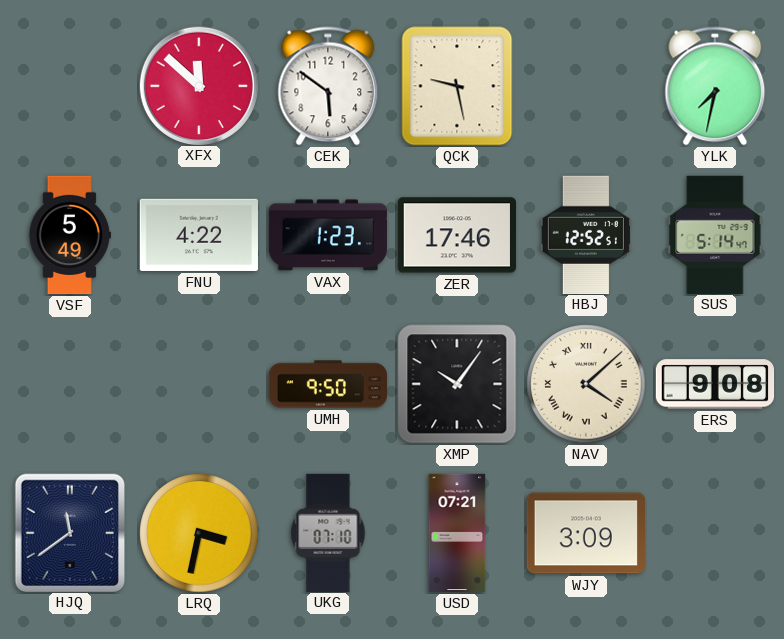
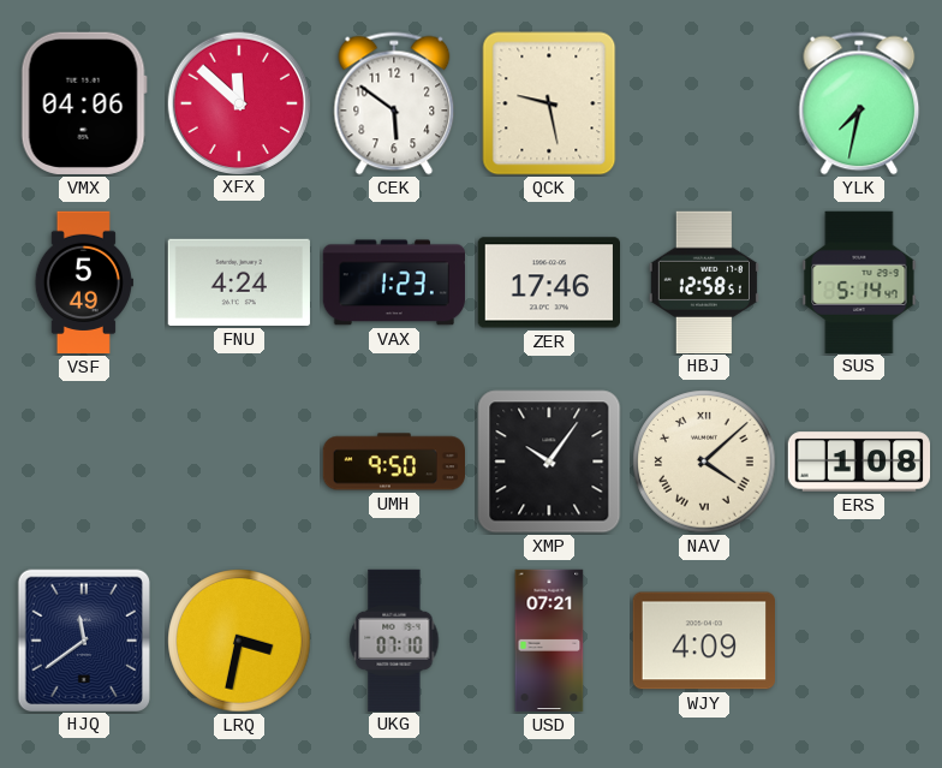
VMX: none -> 04:06
FNU: 4:22 -> 4:24
HBJ: 12:52 -> 12:58
ERS: 9:08 -> 1:08
WJY: 3:09 -> 4:09
